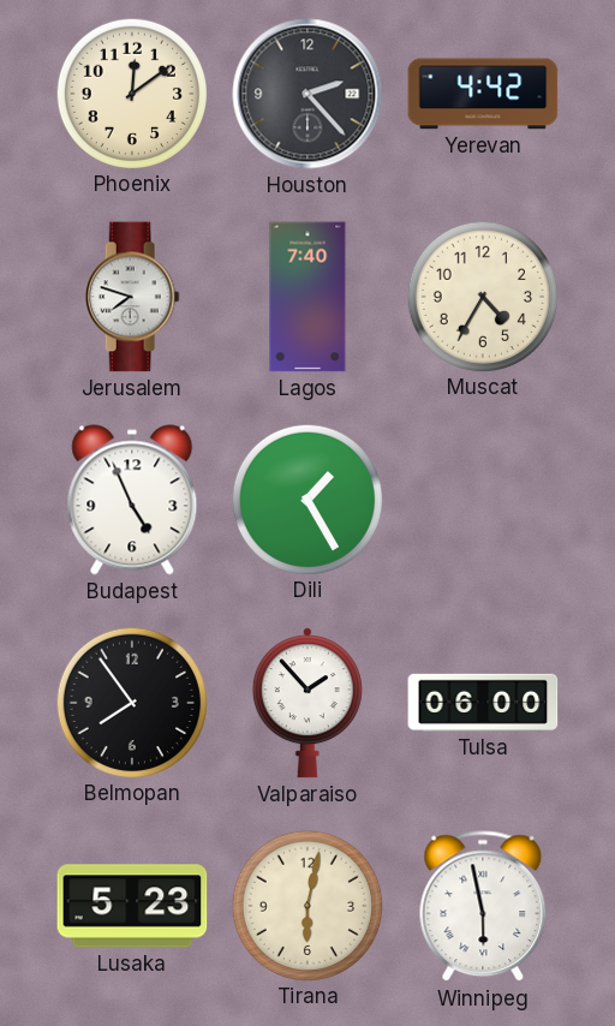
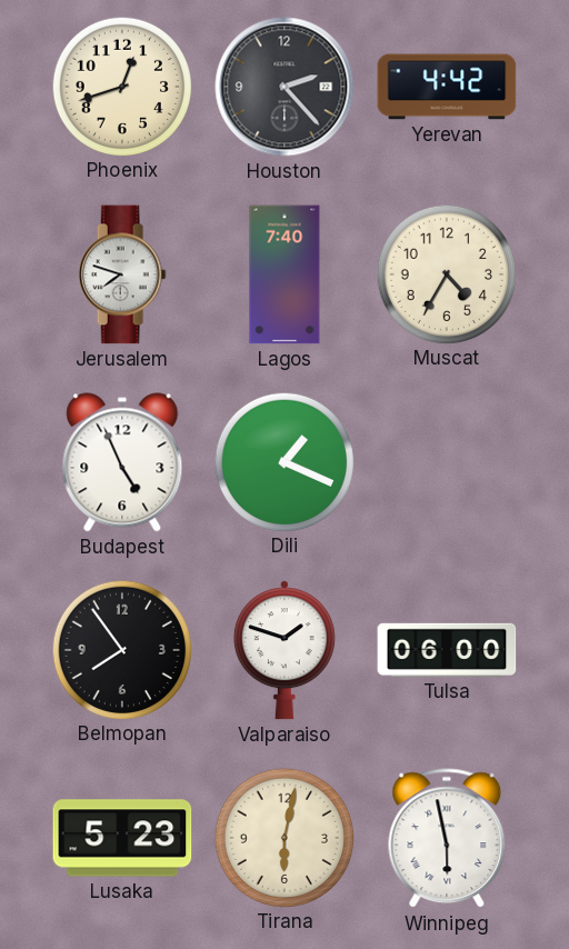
Phoenix: 12:09 -> 12:42
Dili: 1:25 -> 1:19
Valparaiso: 1:53 -> 1:48
